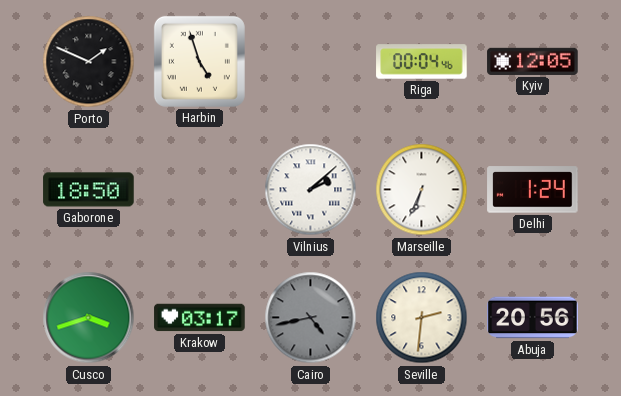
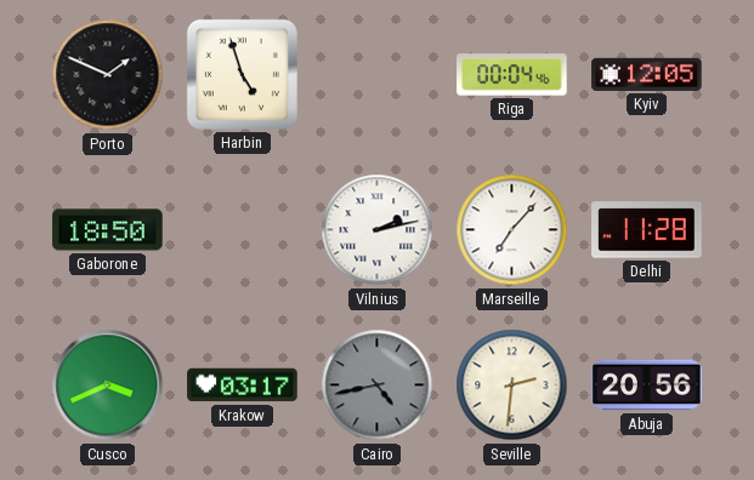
Vilnius: 2:08 -> 2:13
Marseille: 6:34 -> 7:07
Delhi: 1:24 -> 11:28
Cusco: 3:42 -> 3:41
